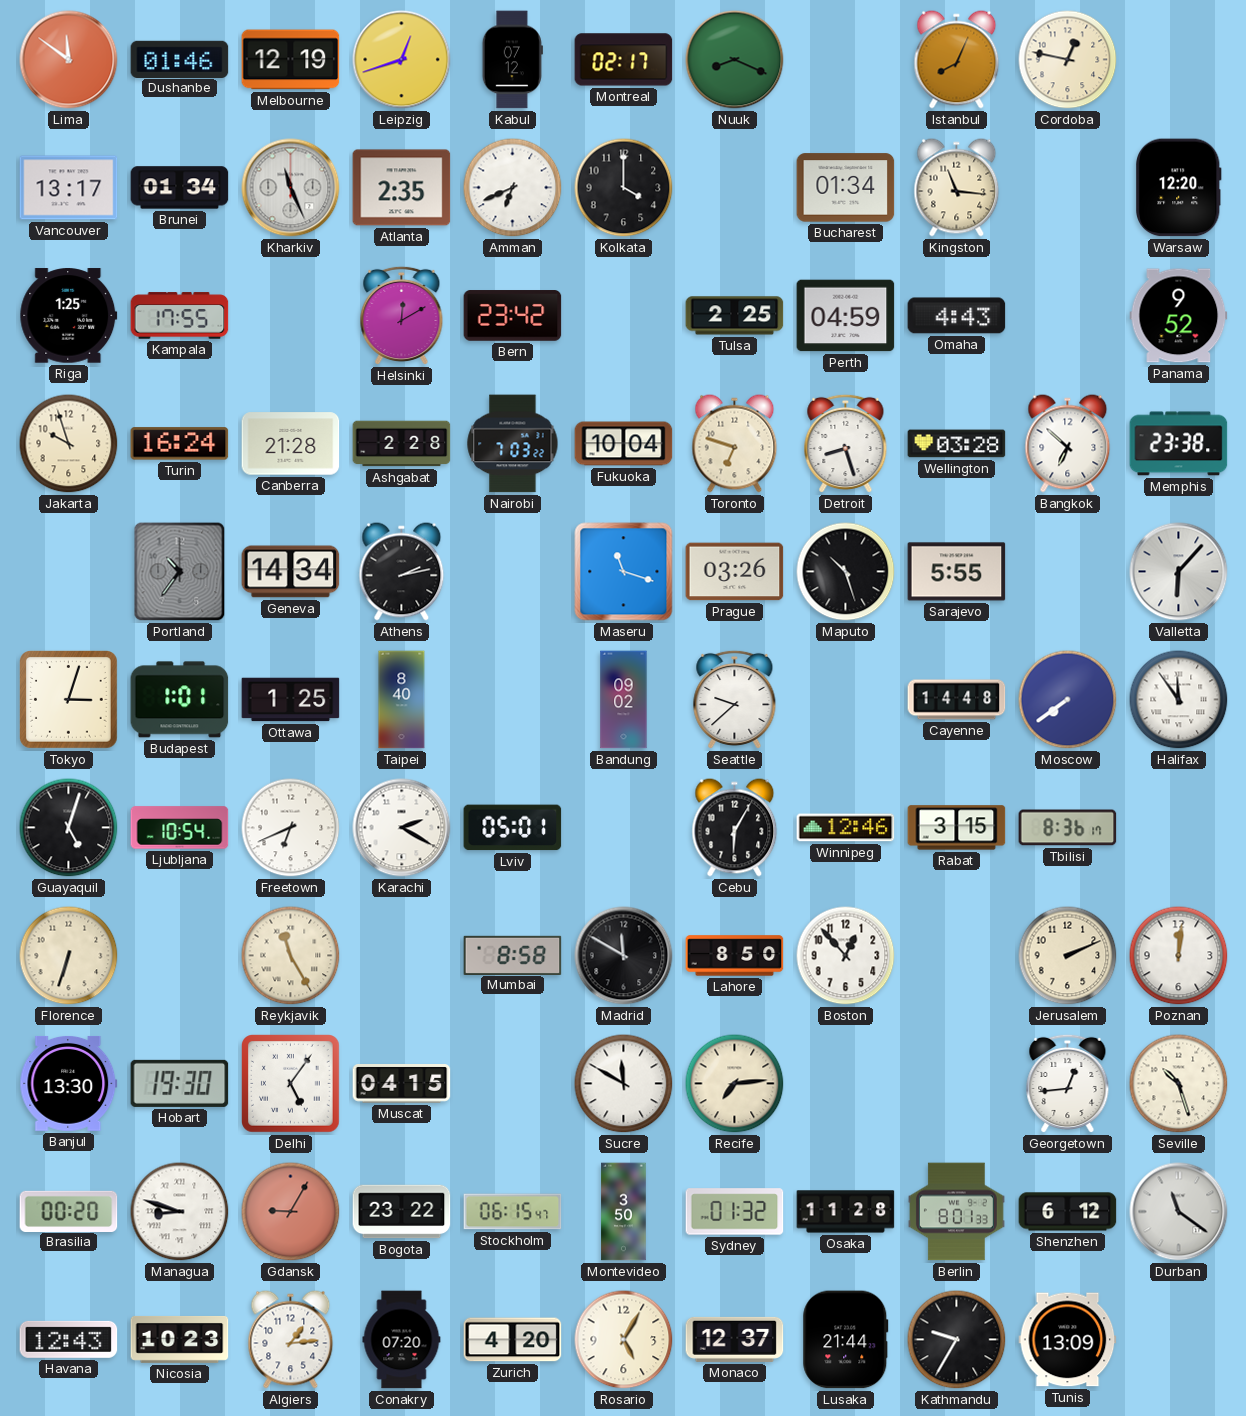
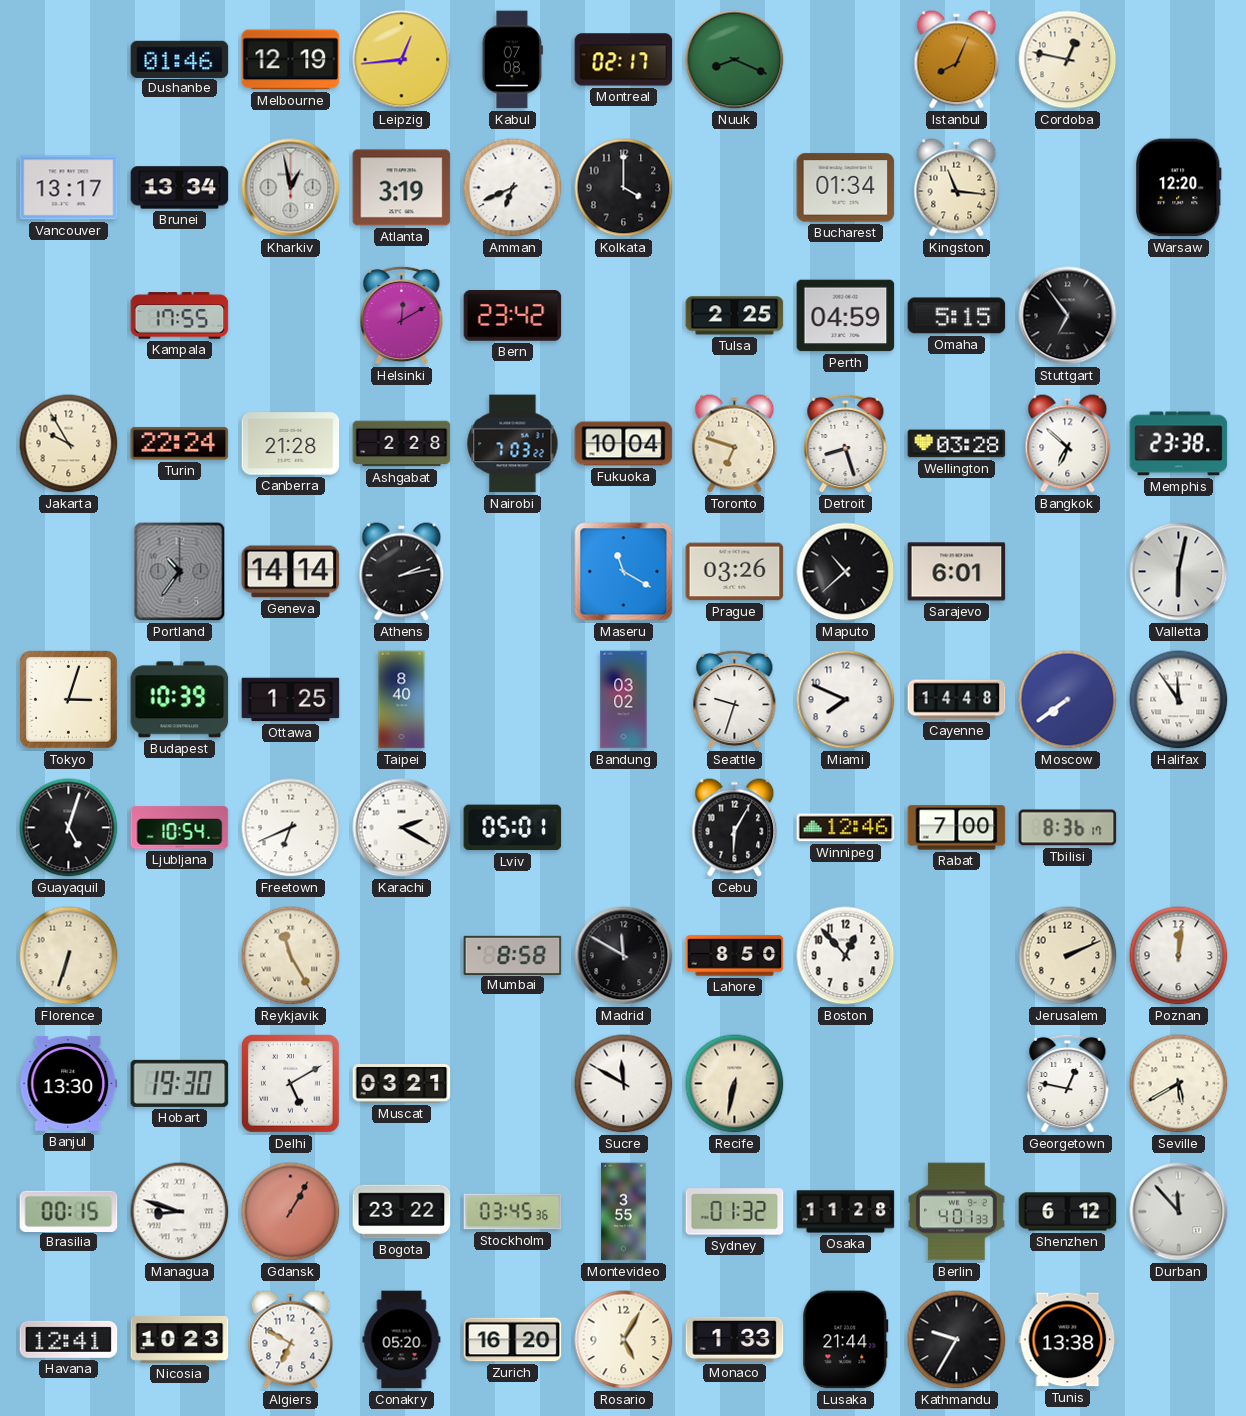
Lima: 11:51 -> none
Leipzig: 12:42 -> 12:44
Kabul: 07:12 -> 07:08
Brunei: 01:34 -> 13:34
Kharkiv: 11:26 -> 12:58
Atlanta: 2:35 -> 3:19
Riga: 1:25 -> none
Omaha: 4:43 -> 5:15
Stuttgart: none -> 6:54
Panama: 9:52 -> none
Jakarta: 9:57 -> 9:55
Turin: 16:24 -> 22:24
Geneva: 14:34 -> 14:14
Maseru: 11:18 -> 11:20
Maputo: 10:27 -> 10:38
Sarajevo: 5:55 -> 6:01
Valletta: 6:07 -> 6:02
Budapest: 1:01 -> 10:39
Bandung: 09:02 -> 03:02
Seattle: 9:38 -> 9:33
Miami: none -> 7:49
Rabat: 3:15 -> 7:00
Delhi: 5:06 -> 5:10
Muscat: 04:15 -> 03:21
Recife: 7:14 -> 6:32
Georgetown: 12:44 -> 12:47
Seville: 10:27 -> 5:40
Brasilia: 00:20 -> 00:15
Gdansk: 9:05 -> 1:05
Stockholm: 06:15 -> 03:45
Montevideo: 3:50 -> 3:55
Berlin: 8:01 -> 4:01
Durban: 11:21 -> 11:53
Havana: 12:43 -> 12:41
Algiers: 1:14 -> 6:50
Conakry: 07:20 -> 05:20
Zurich: 4:20 -> 16:20
Monaco: 12:37 -> 1:33
Tunis: 13:09 -> 13:38
